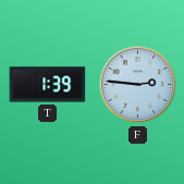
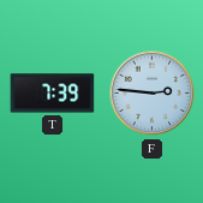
T: 1:39 -> 7:39
